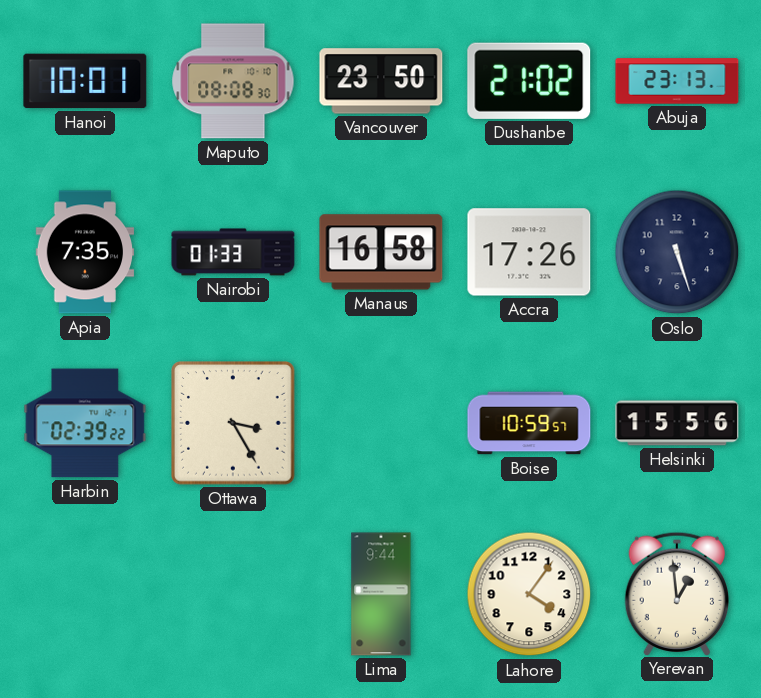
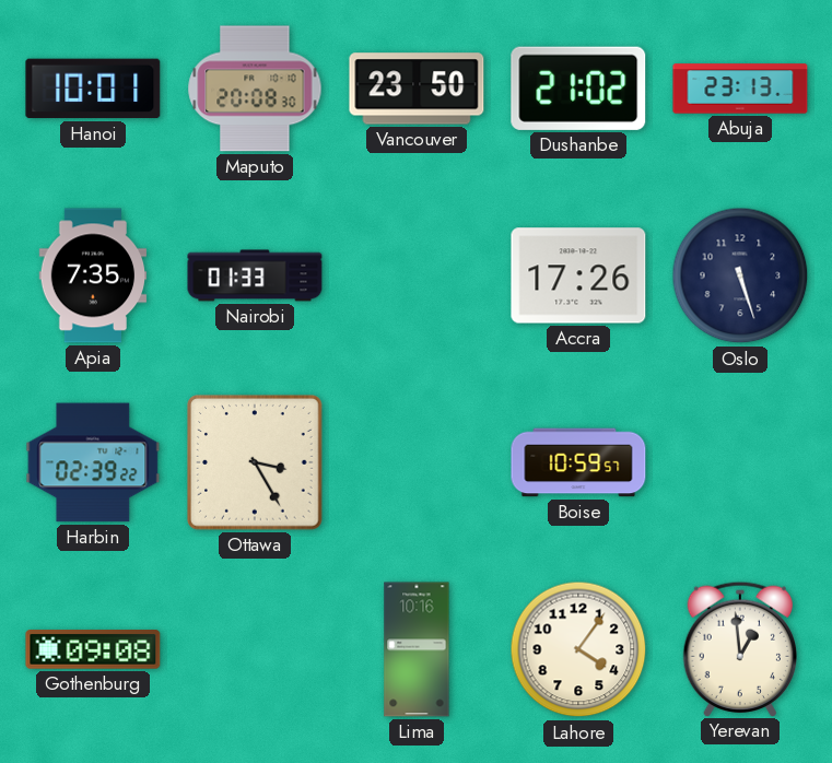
Maputo: 08:08 -> 20:08
Manaus: 16:58 -> none
Helsinki: 15:56 -> none
Gothenburg: none -> 09:08
Lima: 9:44 -> 10:16
